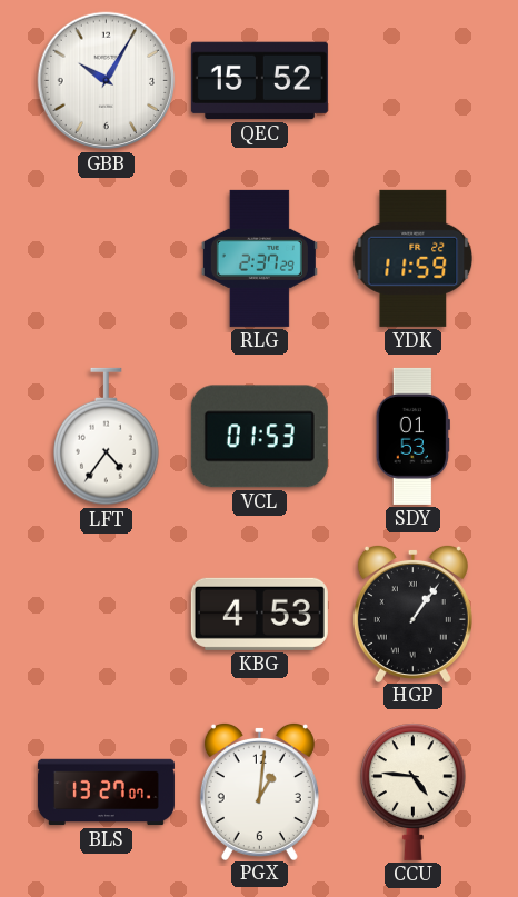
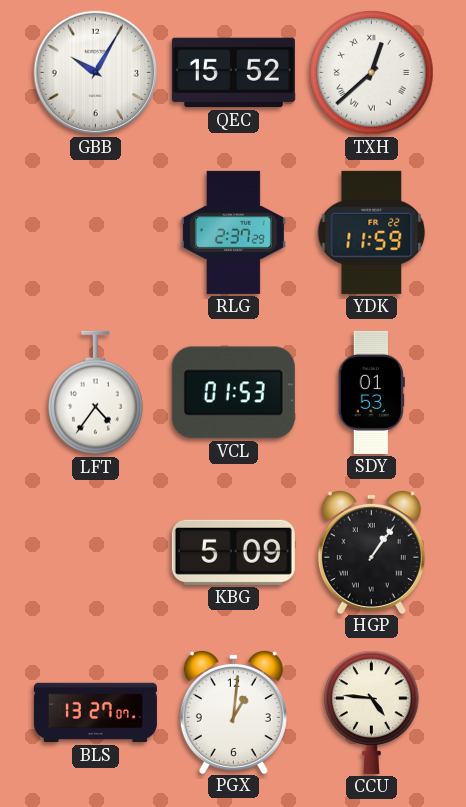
TXH: none -> 12:38
KBG: 4:53 -> 5:09
